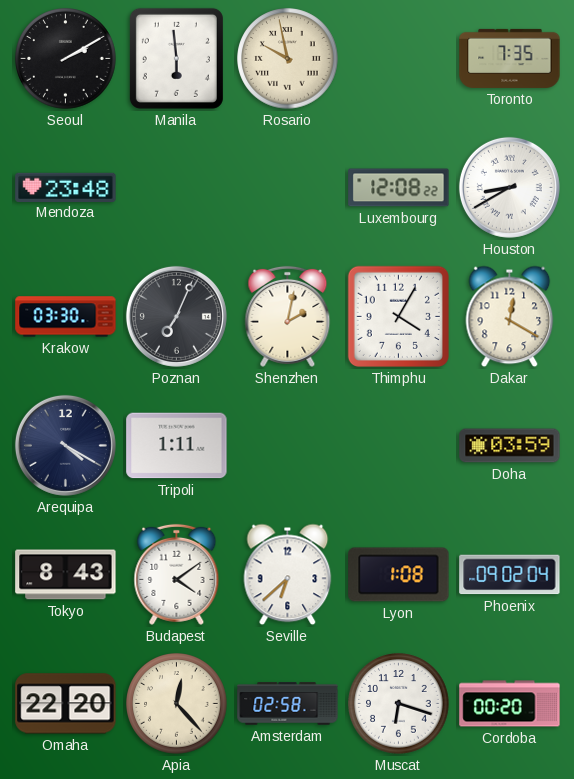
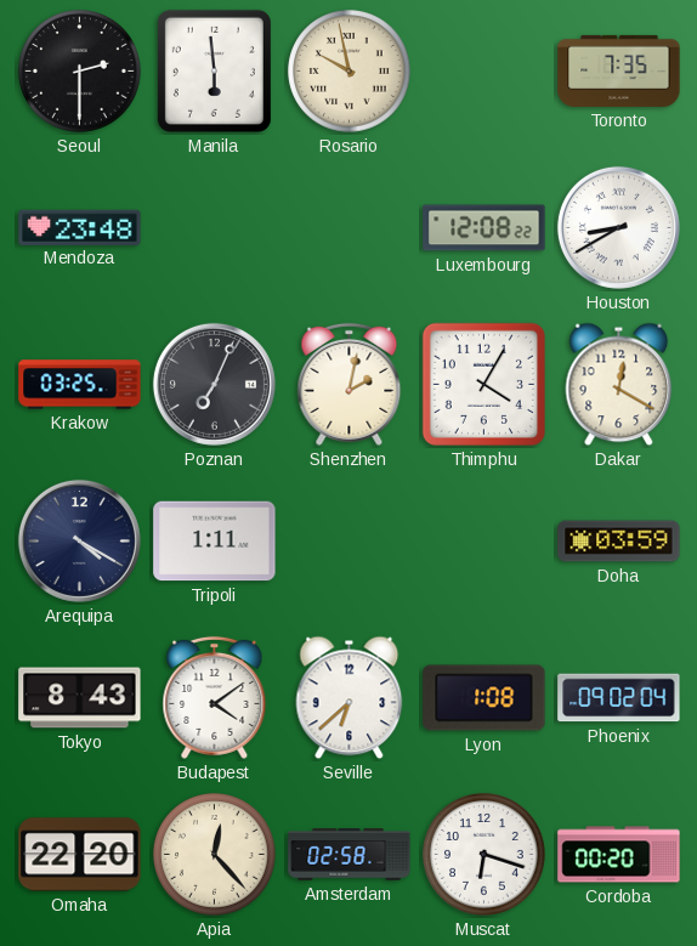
Seoul: 2:10 -> 2:30
Krakow: 03:30 -> 03:25
